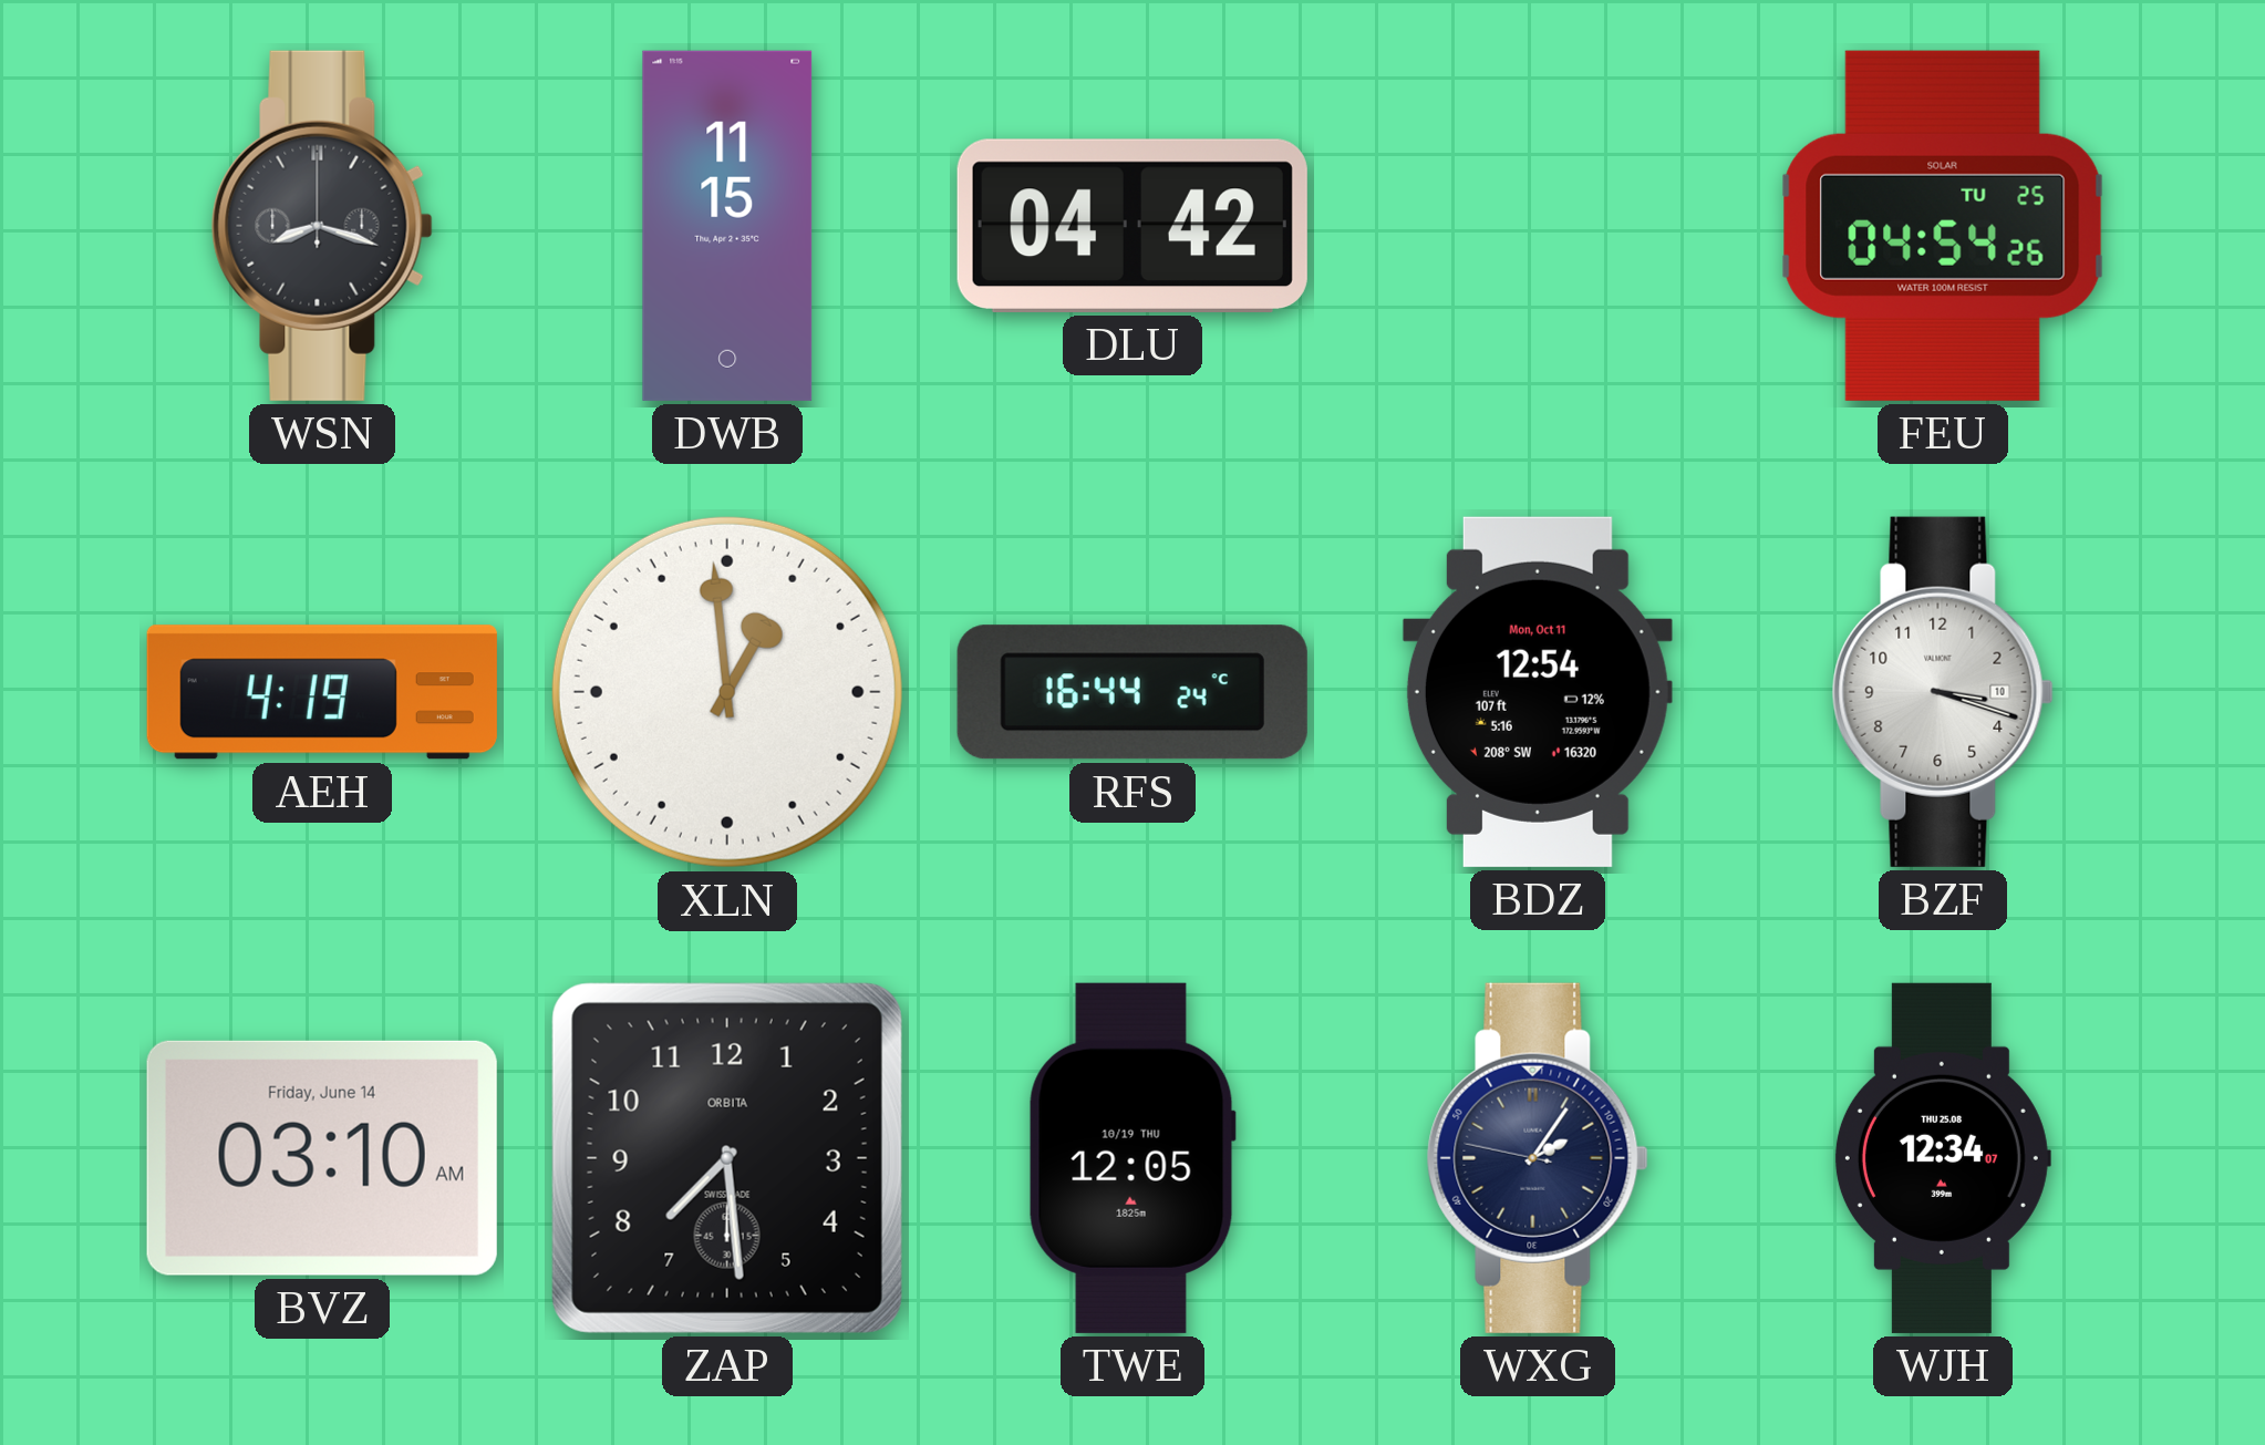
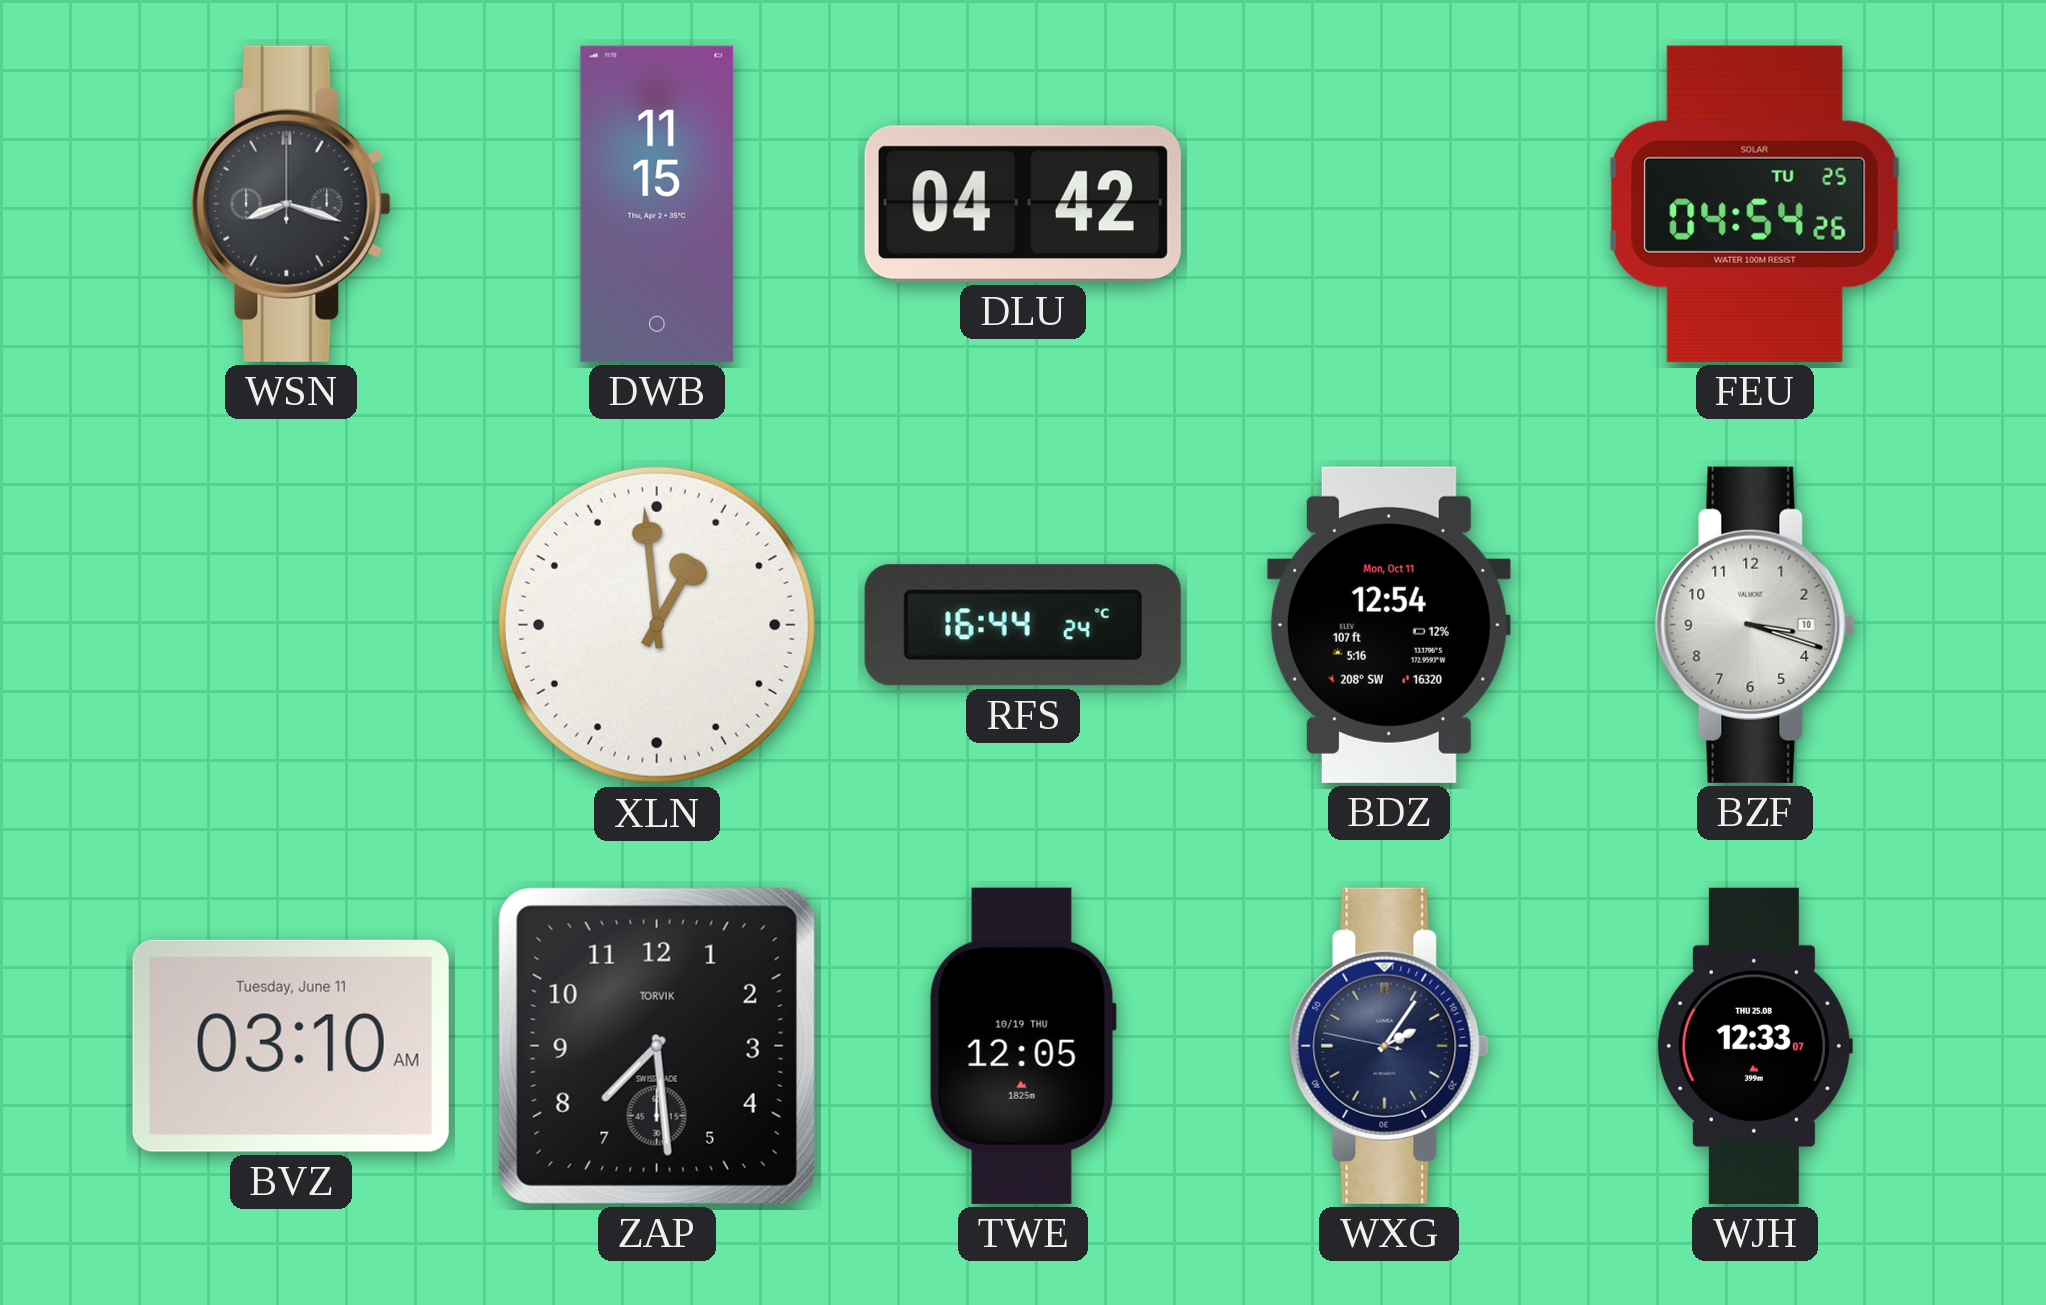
AEH: 4:19 -> none
BVZ date: Friday, June 14 -> Tuesday, June 11
ZAP brand: ORBITA -> TORVIK
WJH: 12:34 -> 12:33
